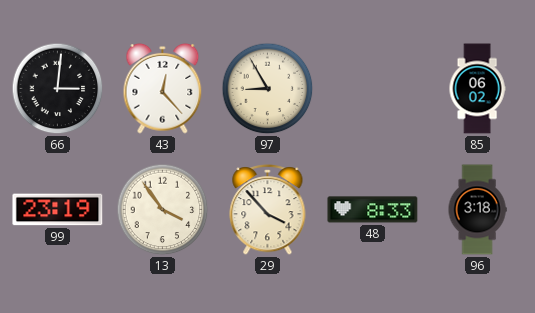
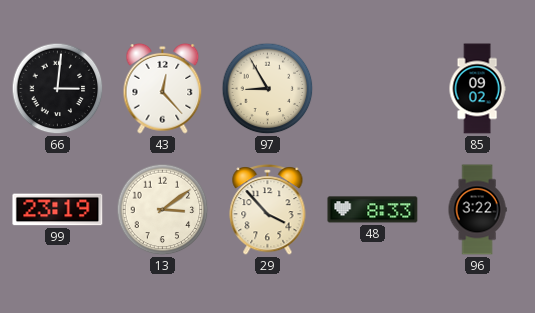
85: 06:02 -> 09:02
13: 3:54 -> 3:09
96: 3:18 -> 3:22
